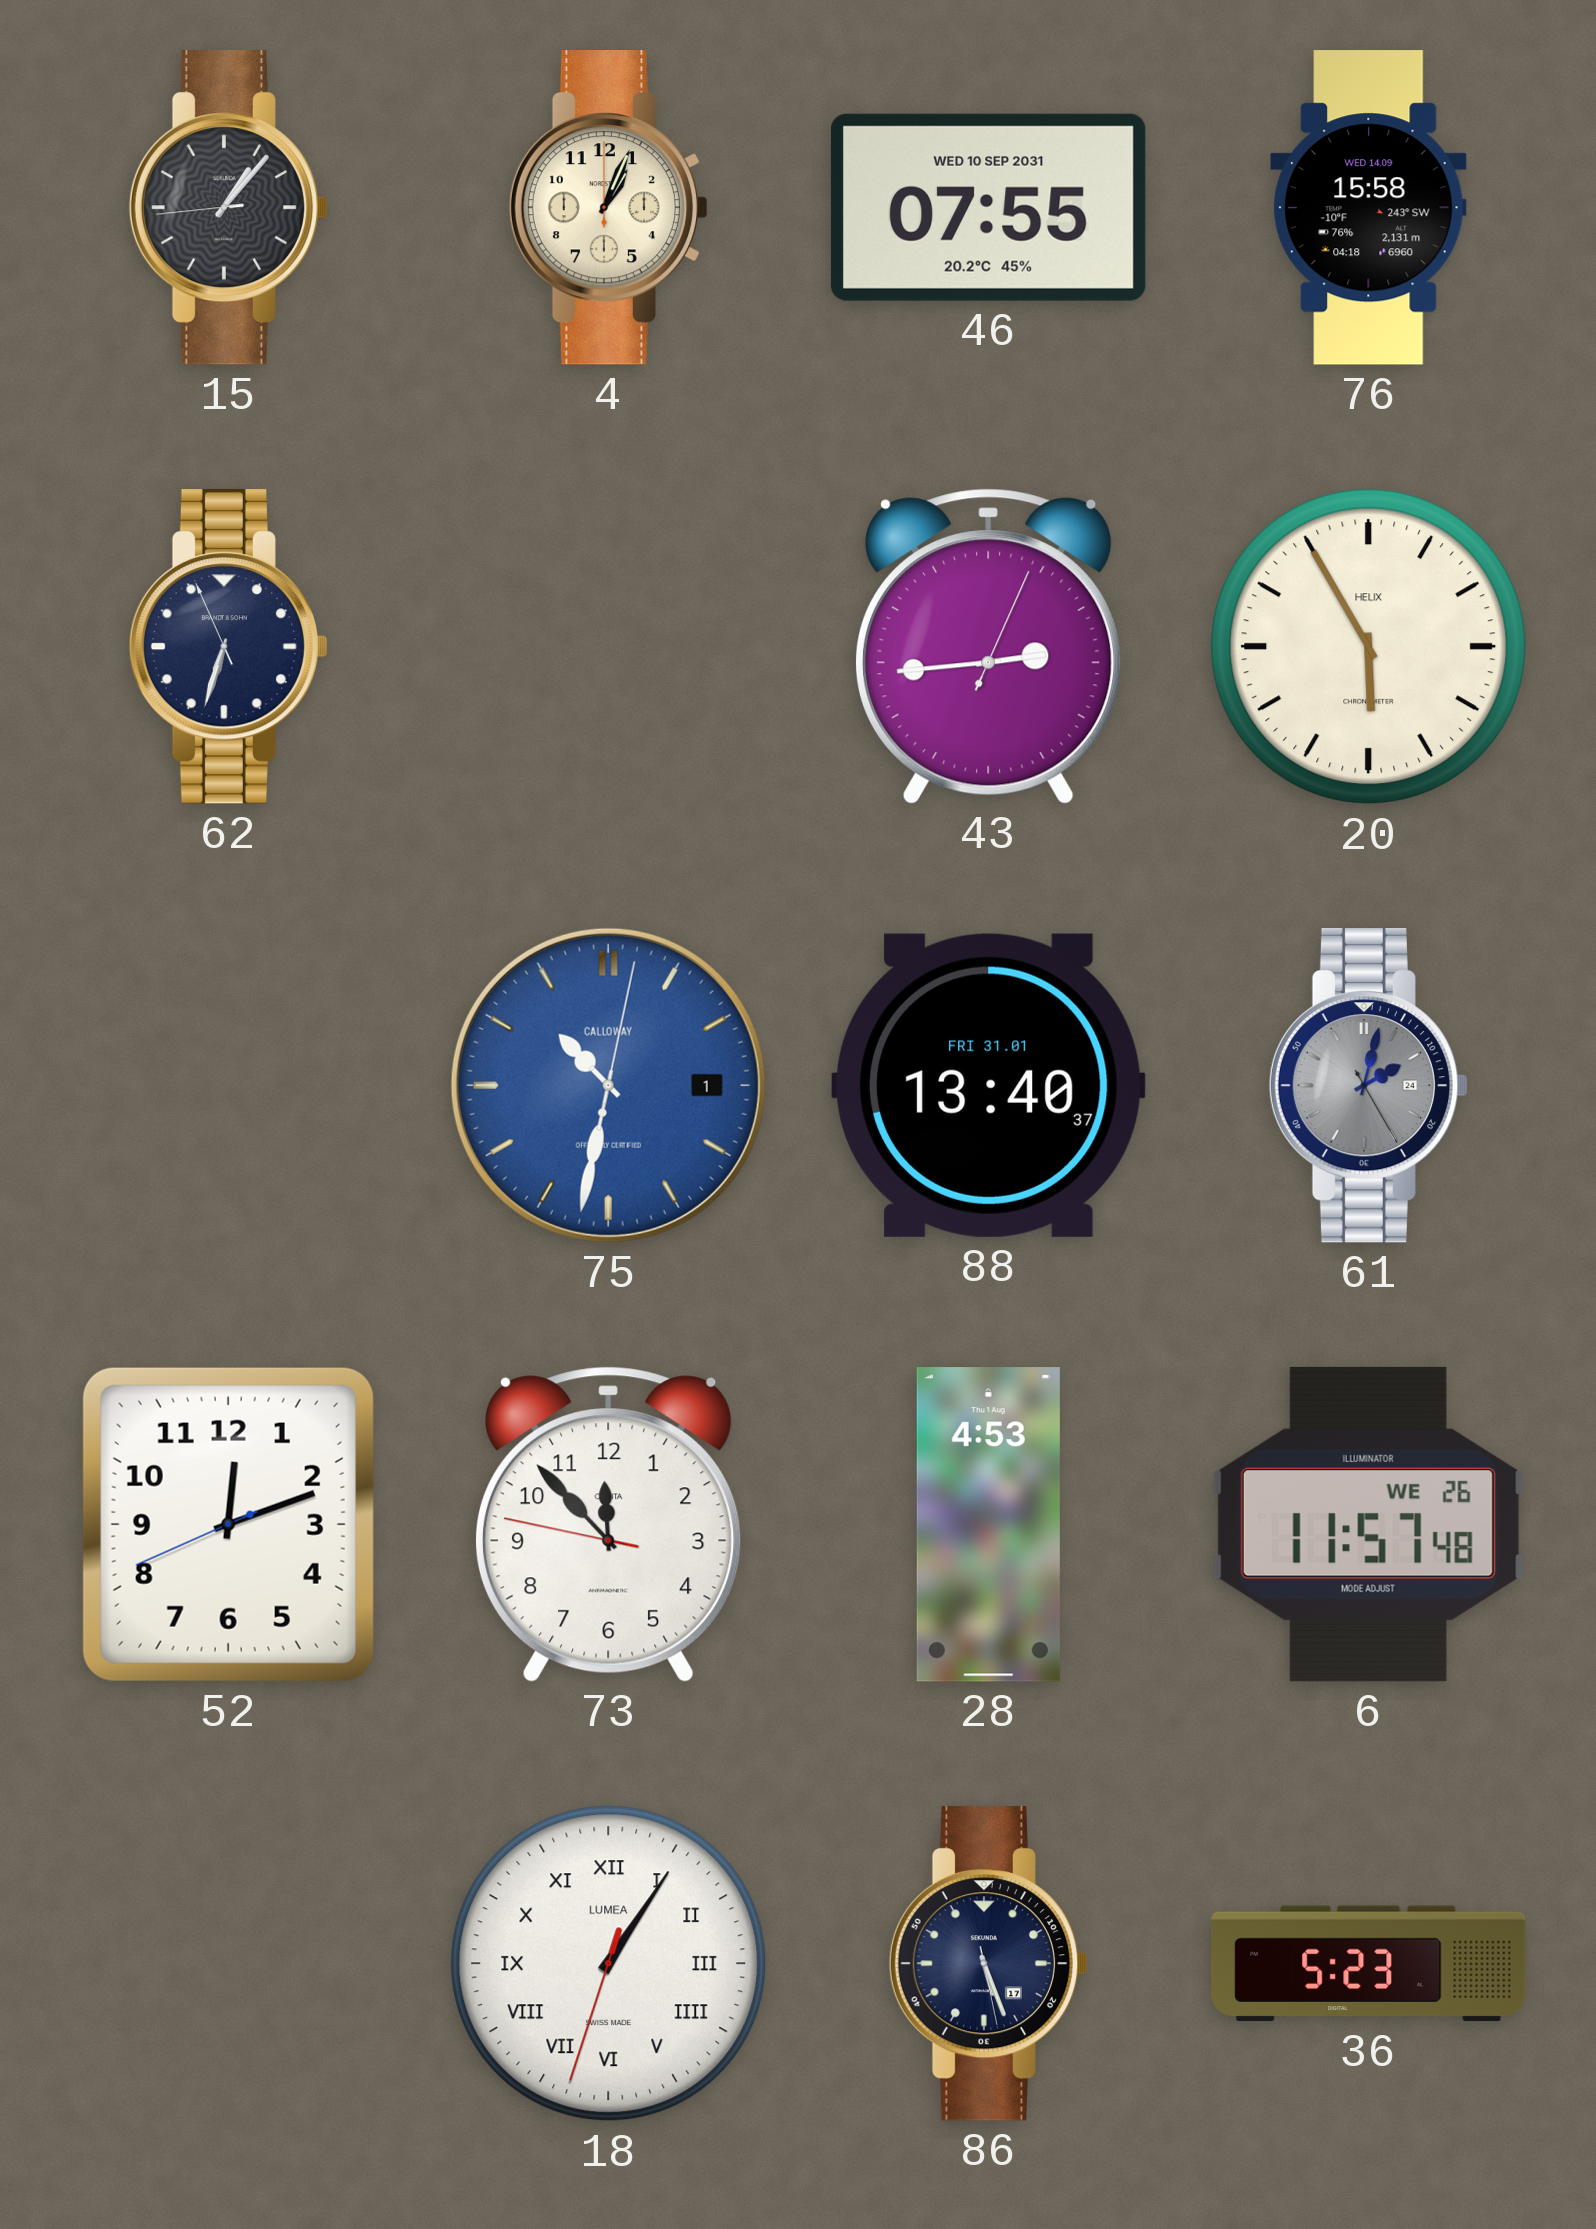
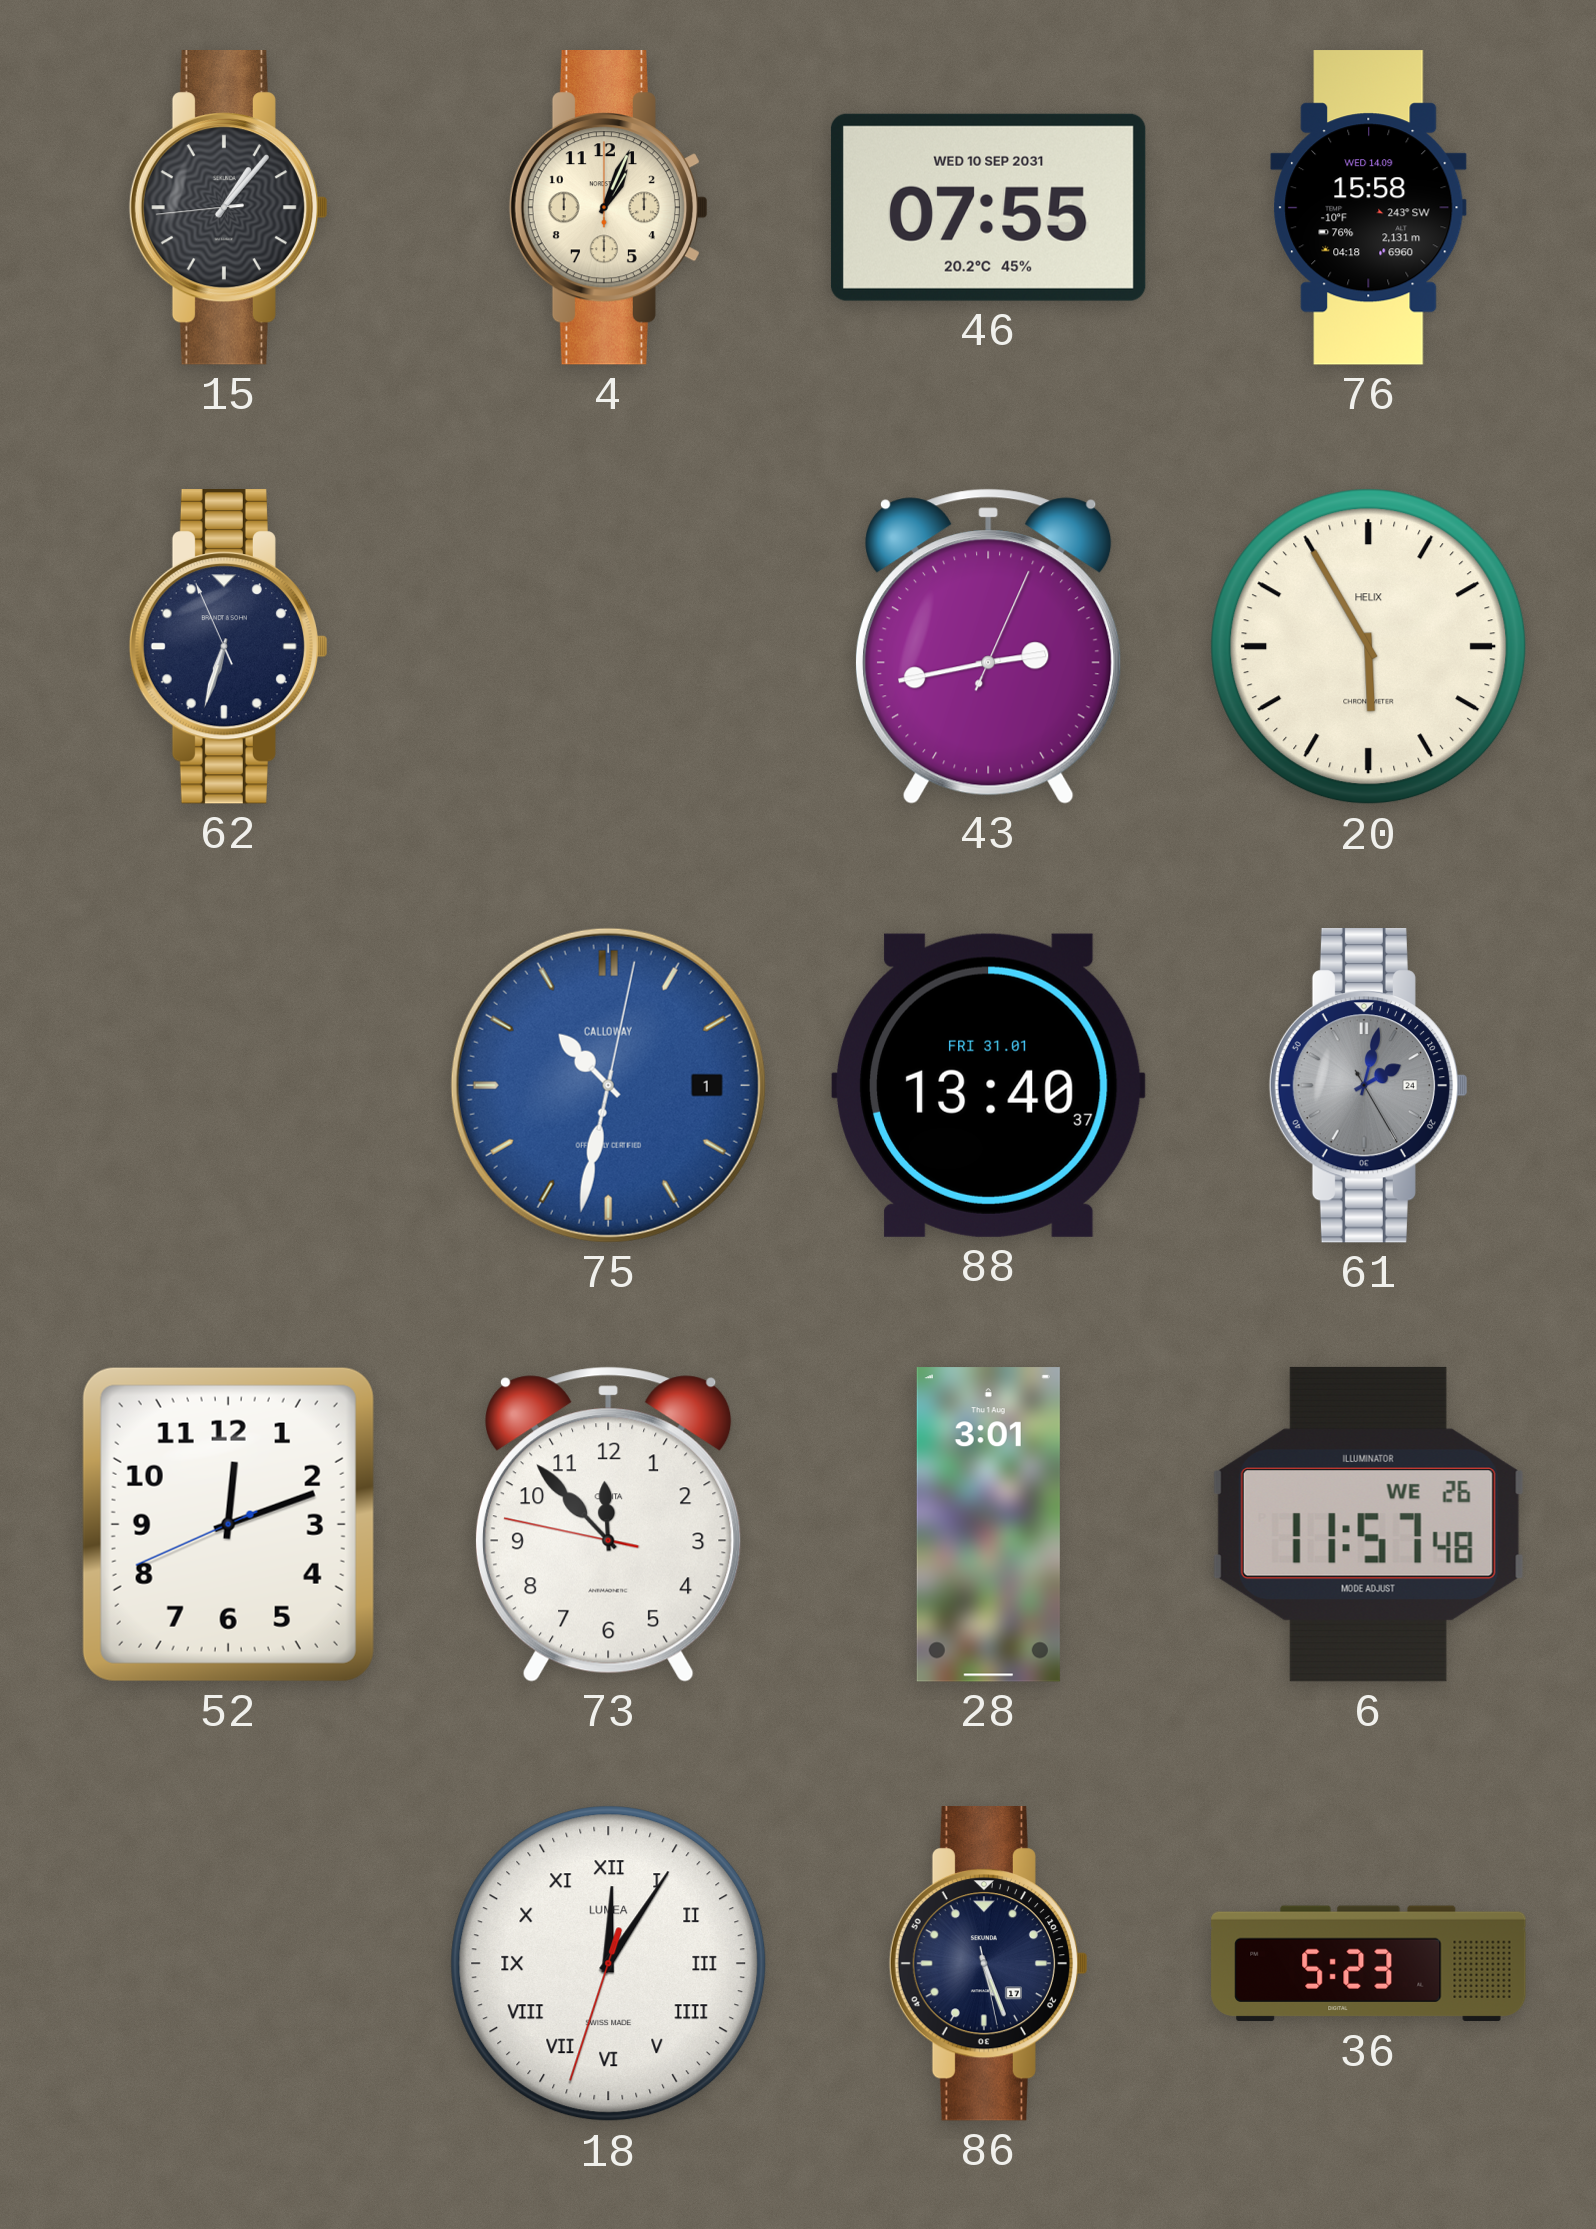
43: 2:44 -> 2:43
28: 4:53 -> 3:01
18: 1:05 -> 12:05
